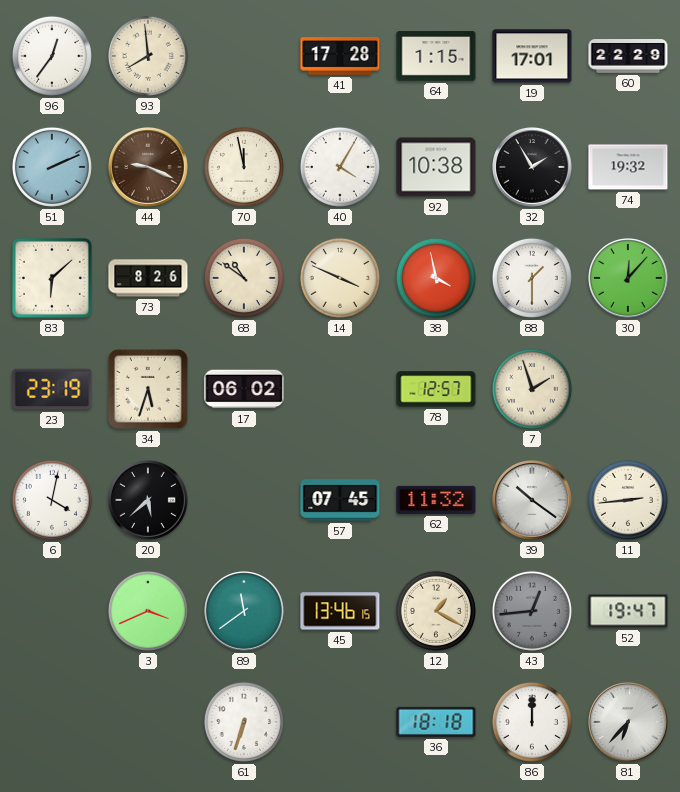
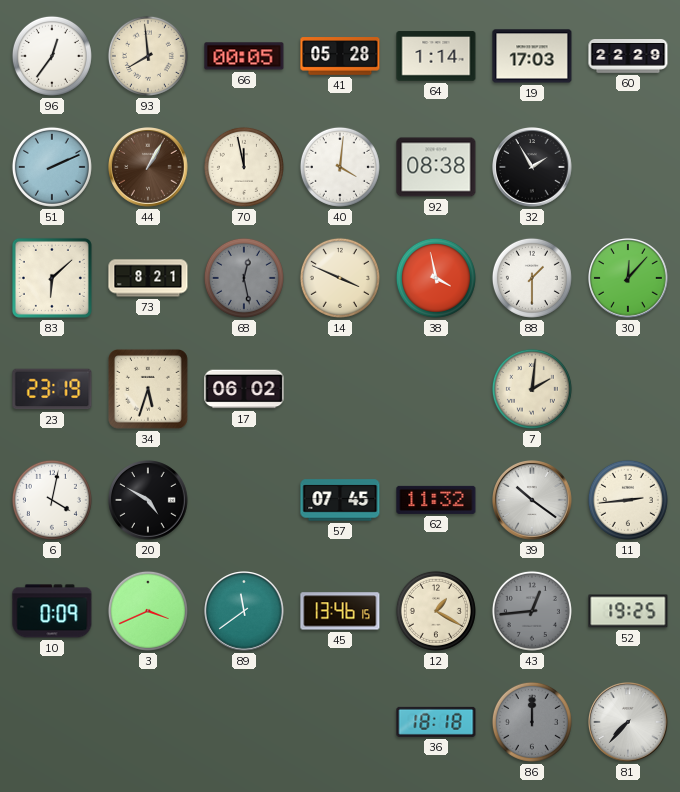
66: none -> 00:05
41: 17:28 -> 05:28
64: 1:15 -> 1:14
19: 17:01 -> 17:03
44: 9:19 -> 1:05
40: 4:05 -> 4:01
92: 10:38 -> 08:38
74: 19:32 -> none
73: 8:26 -> 8:21
68: 10:51 -> 12:28
68 dial: cream -> grey
78: 12:57 -> none
7: 1:57 -> 2:01
20: 5:38 -> 4:50
10: none -> 0:09
52: 19:47 -> 19:25
61: 6:33 -> none
86 dial: white -> grey
81: 6:37 -> 7:37
